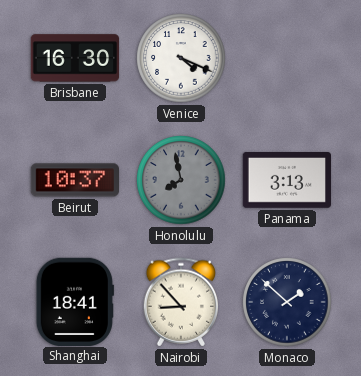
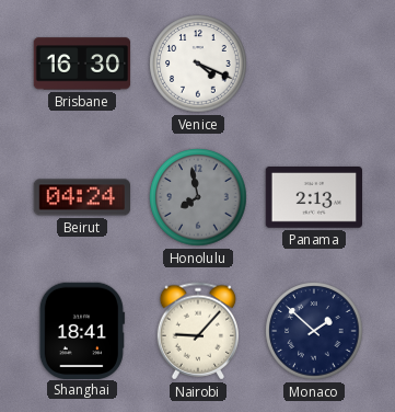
Beirut: 10:37 -> 04:24
Panama: 3:13 -> 2:13
Nairobi: 8:53 -> 9:07
